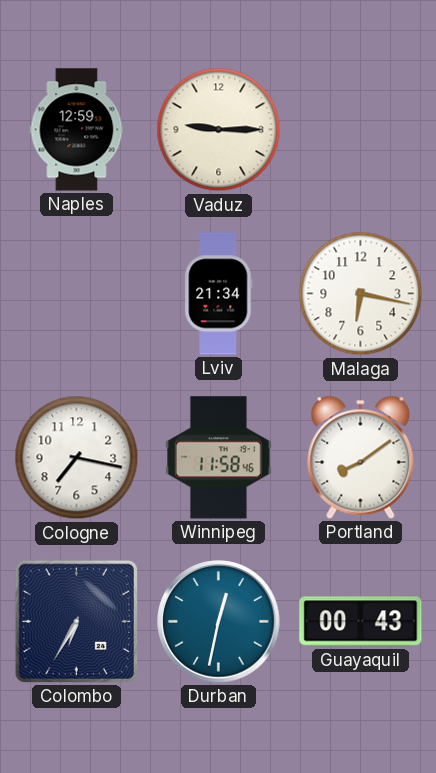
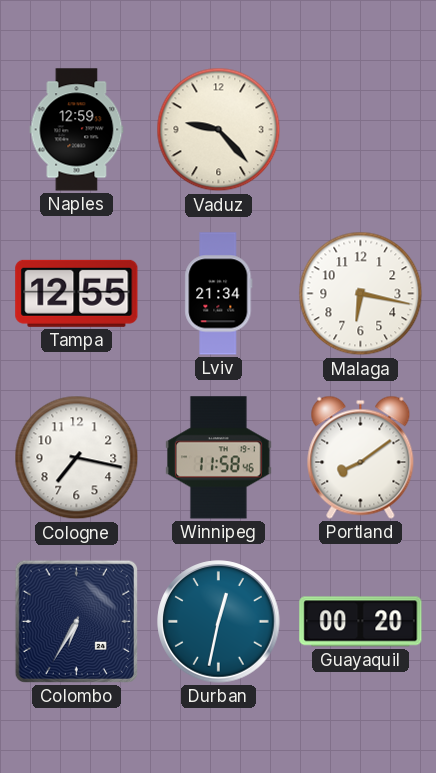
Vaduz: 9:15 -> 9:23
Tampa: none -> 12:55
Guayaquil: 00:43 -> 00:20
